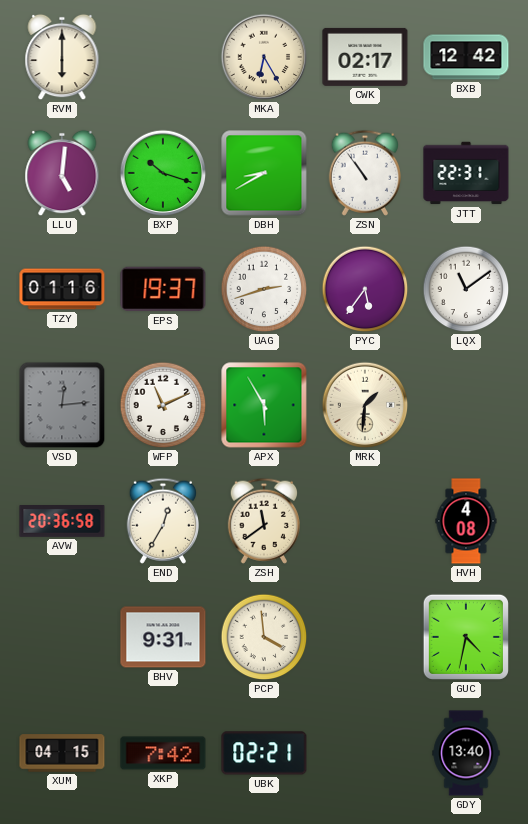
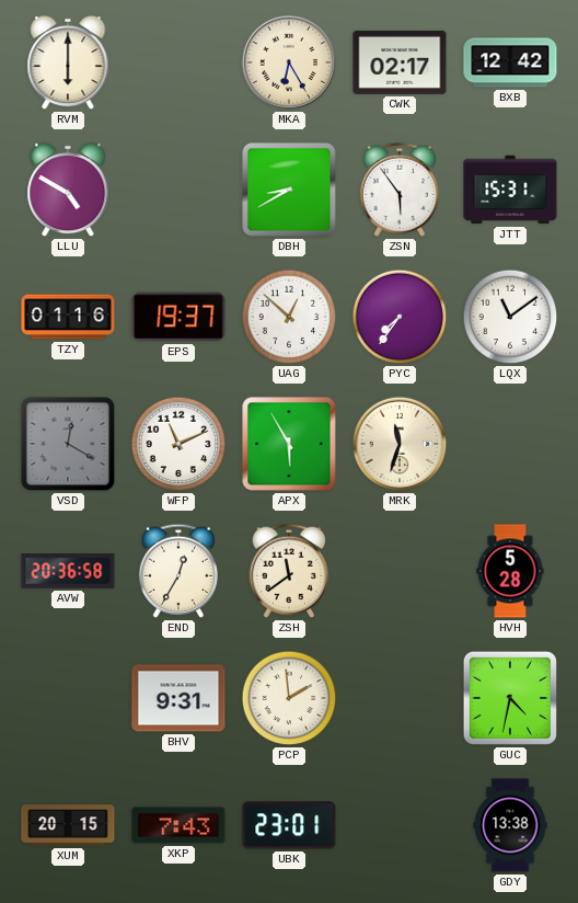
LLU: 5:01 -> 4:50
BXP: 10:18 -> none
ZSN: 10:54 -> 5:54
JTT: 22:31 -> 15:31
UAG: 2:42 -> 12:52
PYC: 5:36 -> 7:36
VSD: 12:14 -> 12:20
MRK: 1:31 -> 11:33
HVH: 4:08 -> 5:28
PCP: 3:59 -> 1:59
XUM: 04:15 -> 20:15
XKP: 7:42 -> 7:43
UBK: 02:21 -> 23:01
GDY: 13:40 -> 13:38
